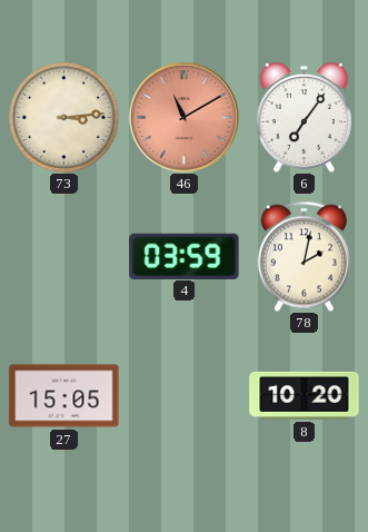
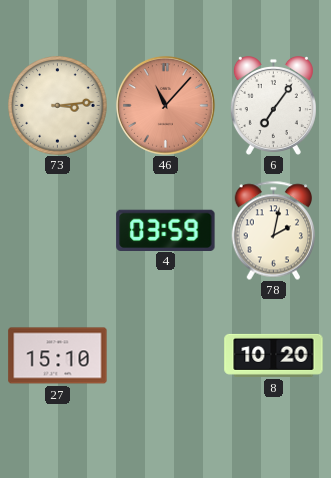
46: 11:10 -> 11:07
27: 15:05 -> 15:10
